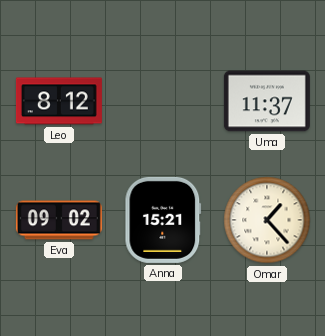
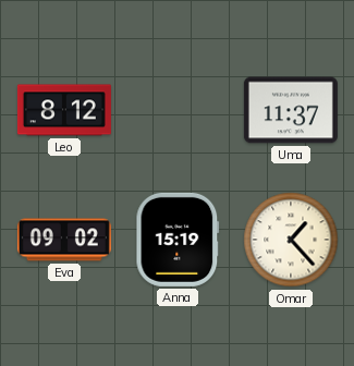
Anna: 15:21 -> 15:19
